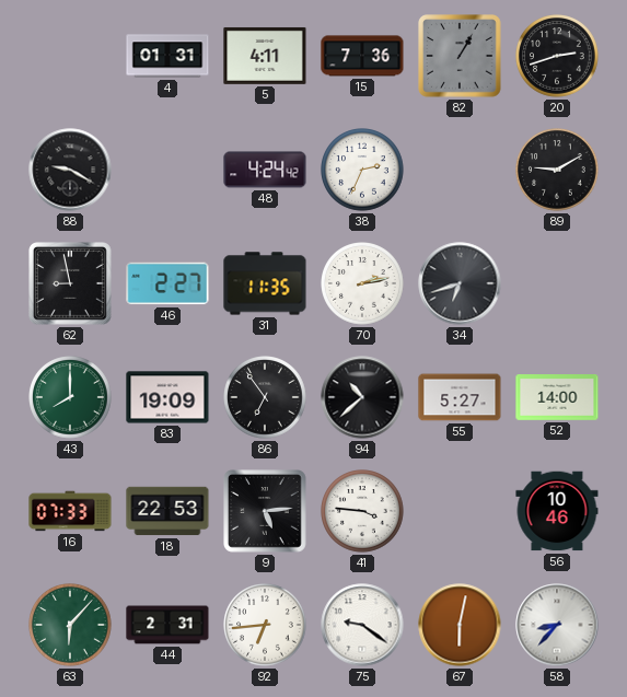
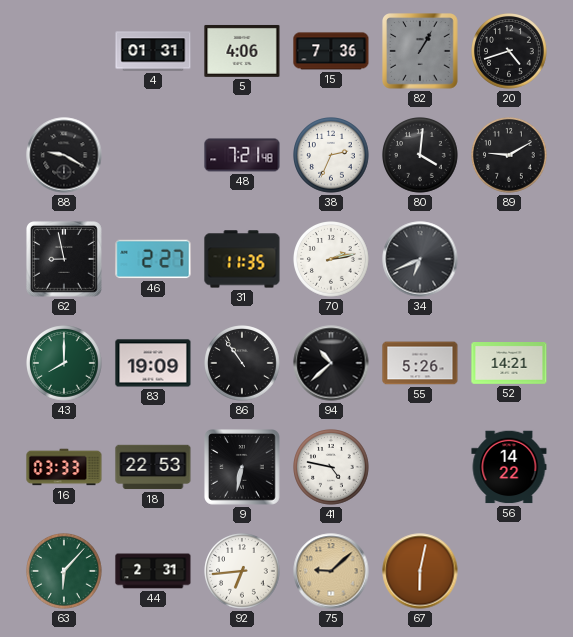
5: 4:11 -> 4:06
20: 2:42 -> 4:42
48: 4:24 -> 7:21
80: none -> 4:01
34: 6:42 -> 6:41
86: 6:54 -> 10:54
55: 5:27 -> 5:26
52: 14:00 -> 14:21
16: 07:33 -> 03:33
9: 5:14 -> 6:32
41: 3:46 -> 4:47
56: 10:46 -> 14:22
75: 9:21 -> 9:08
75 dial: white -> champagne
58: 8:37 -> none
